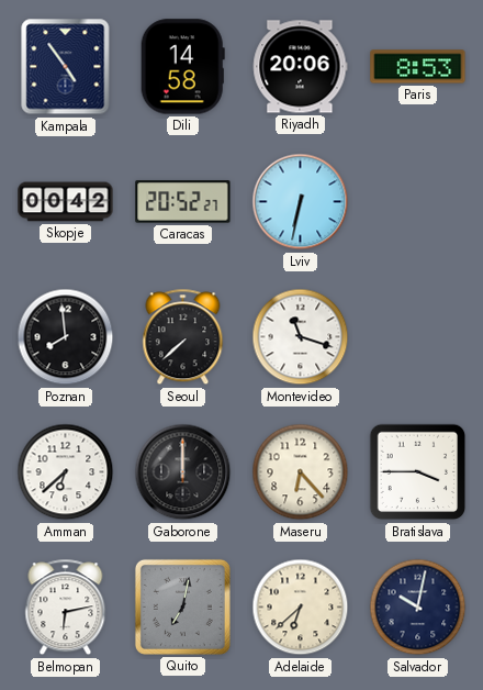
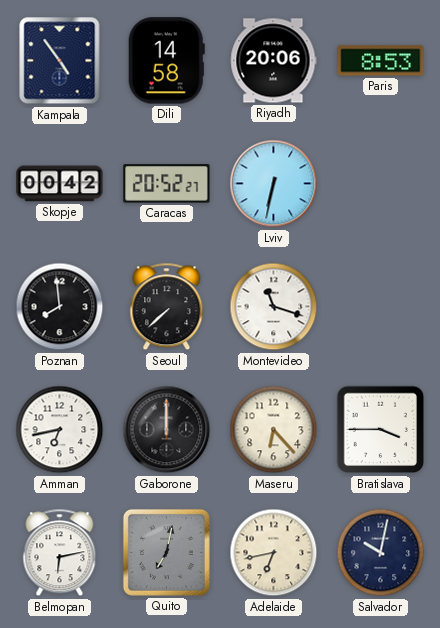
Amman: 6:38 -> 6:43
Adelaide: 6:38 -> 6:43
